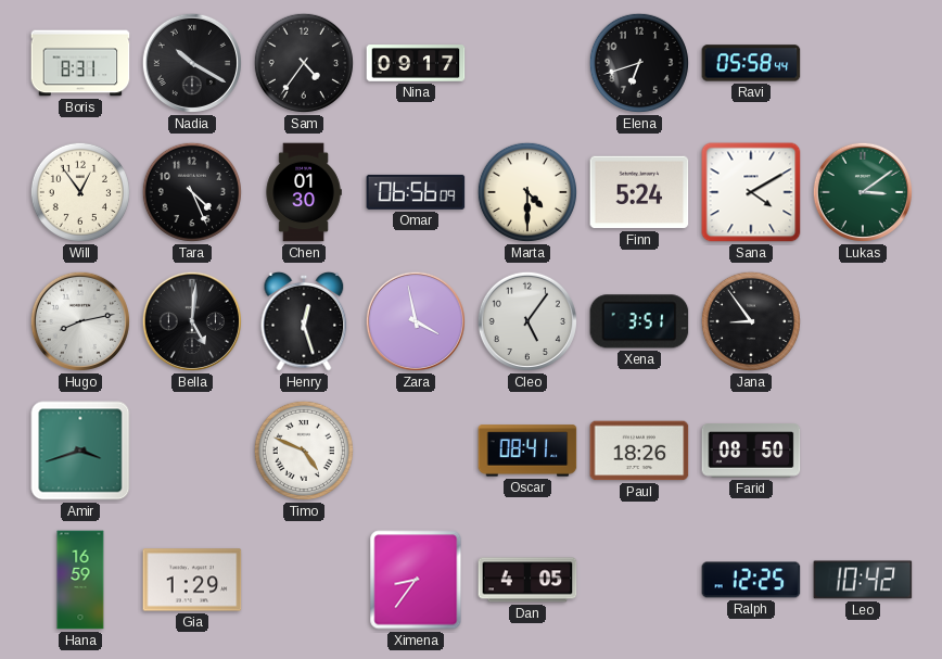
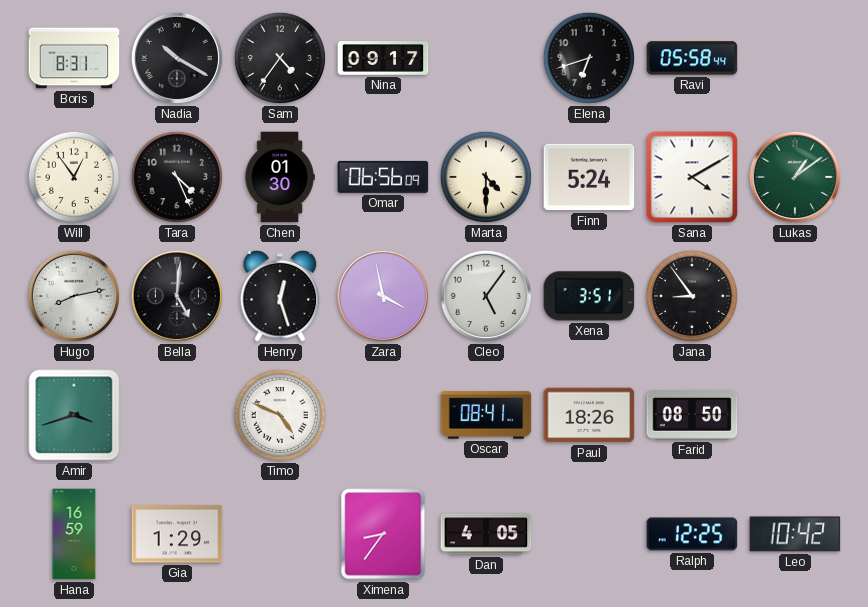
Lukas: 3:09 -> 1:09
